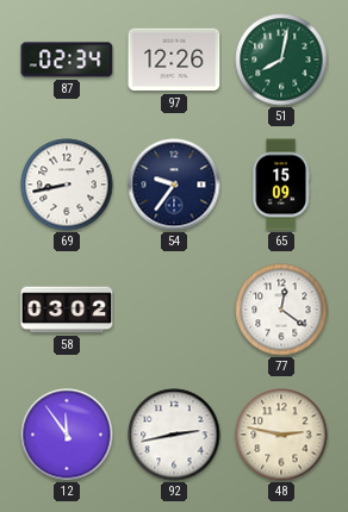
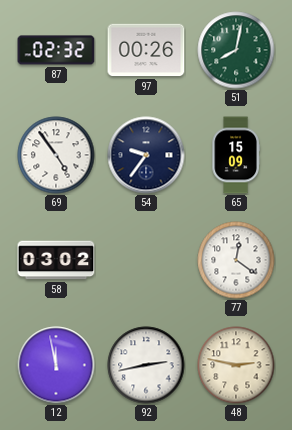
87: 02:34 -> 02:32
97: 12:26 -> 00:26
69: 8:43 -> 4:54
12: 11:54 -> 11:58
